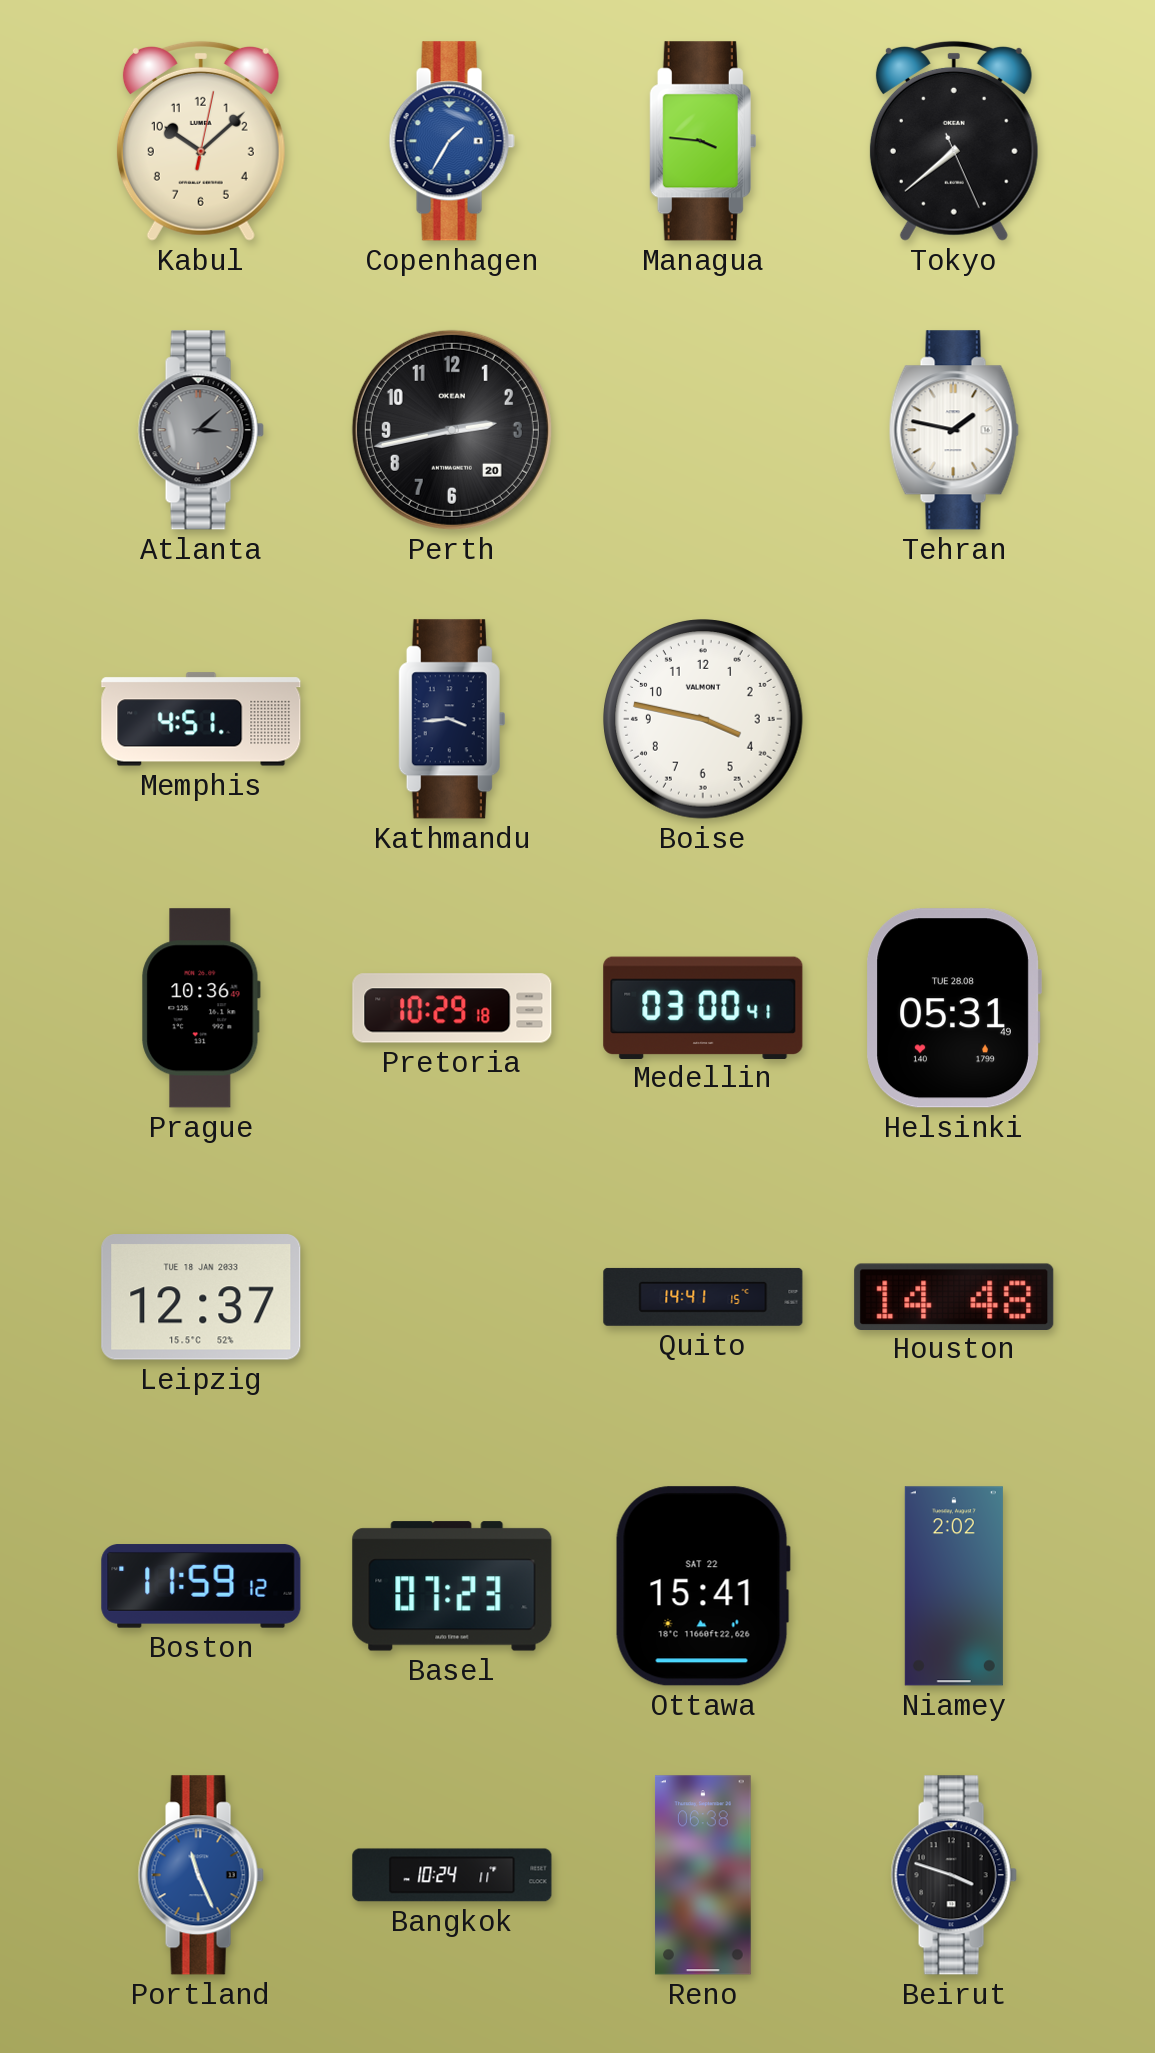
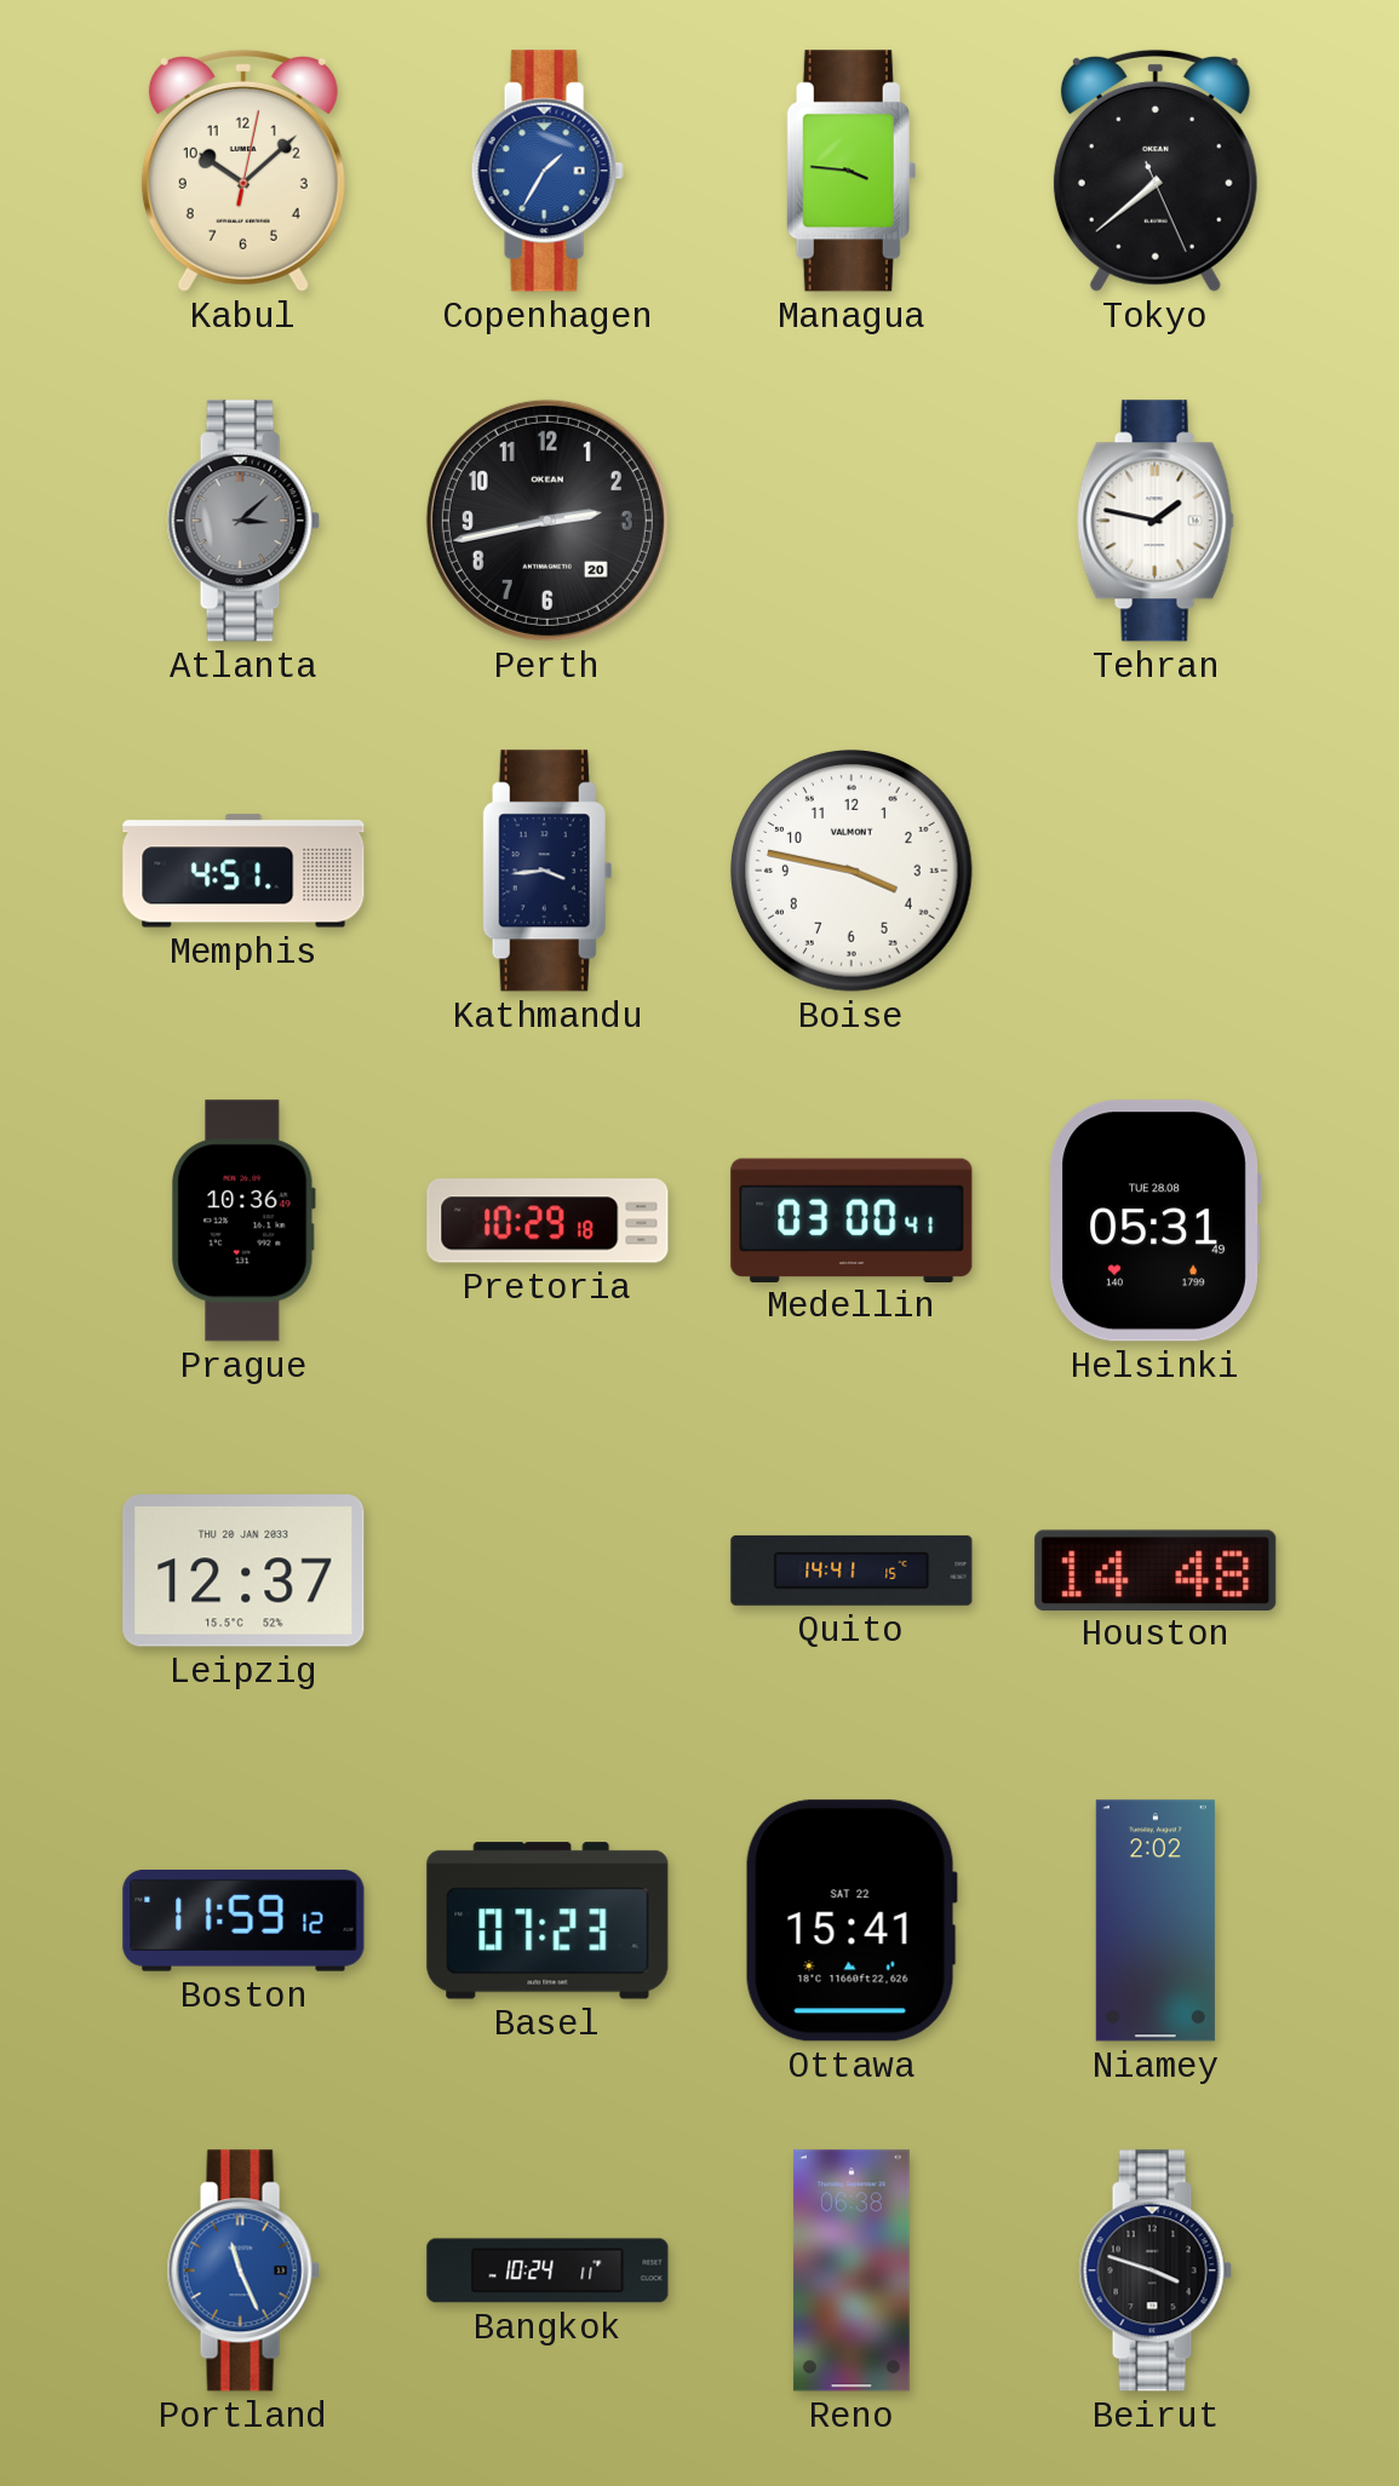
Leipzig date: TUE 18 JAN 2033 -> THU 20 JAN 2033
